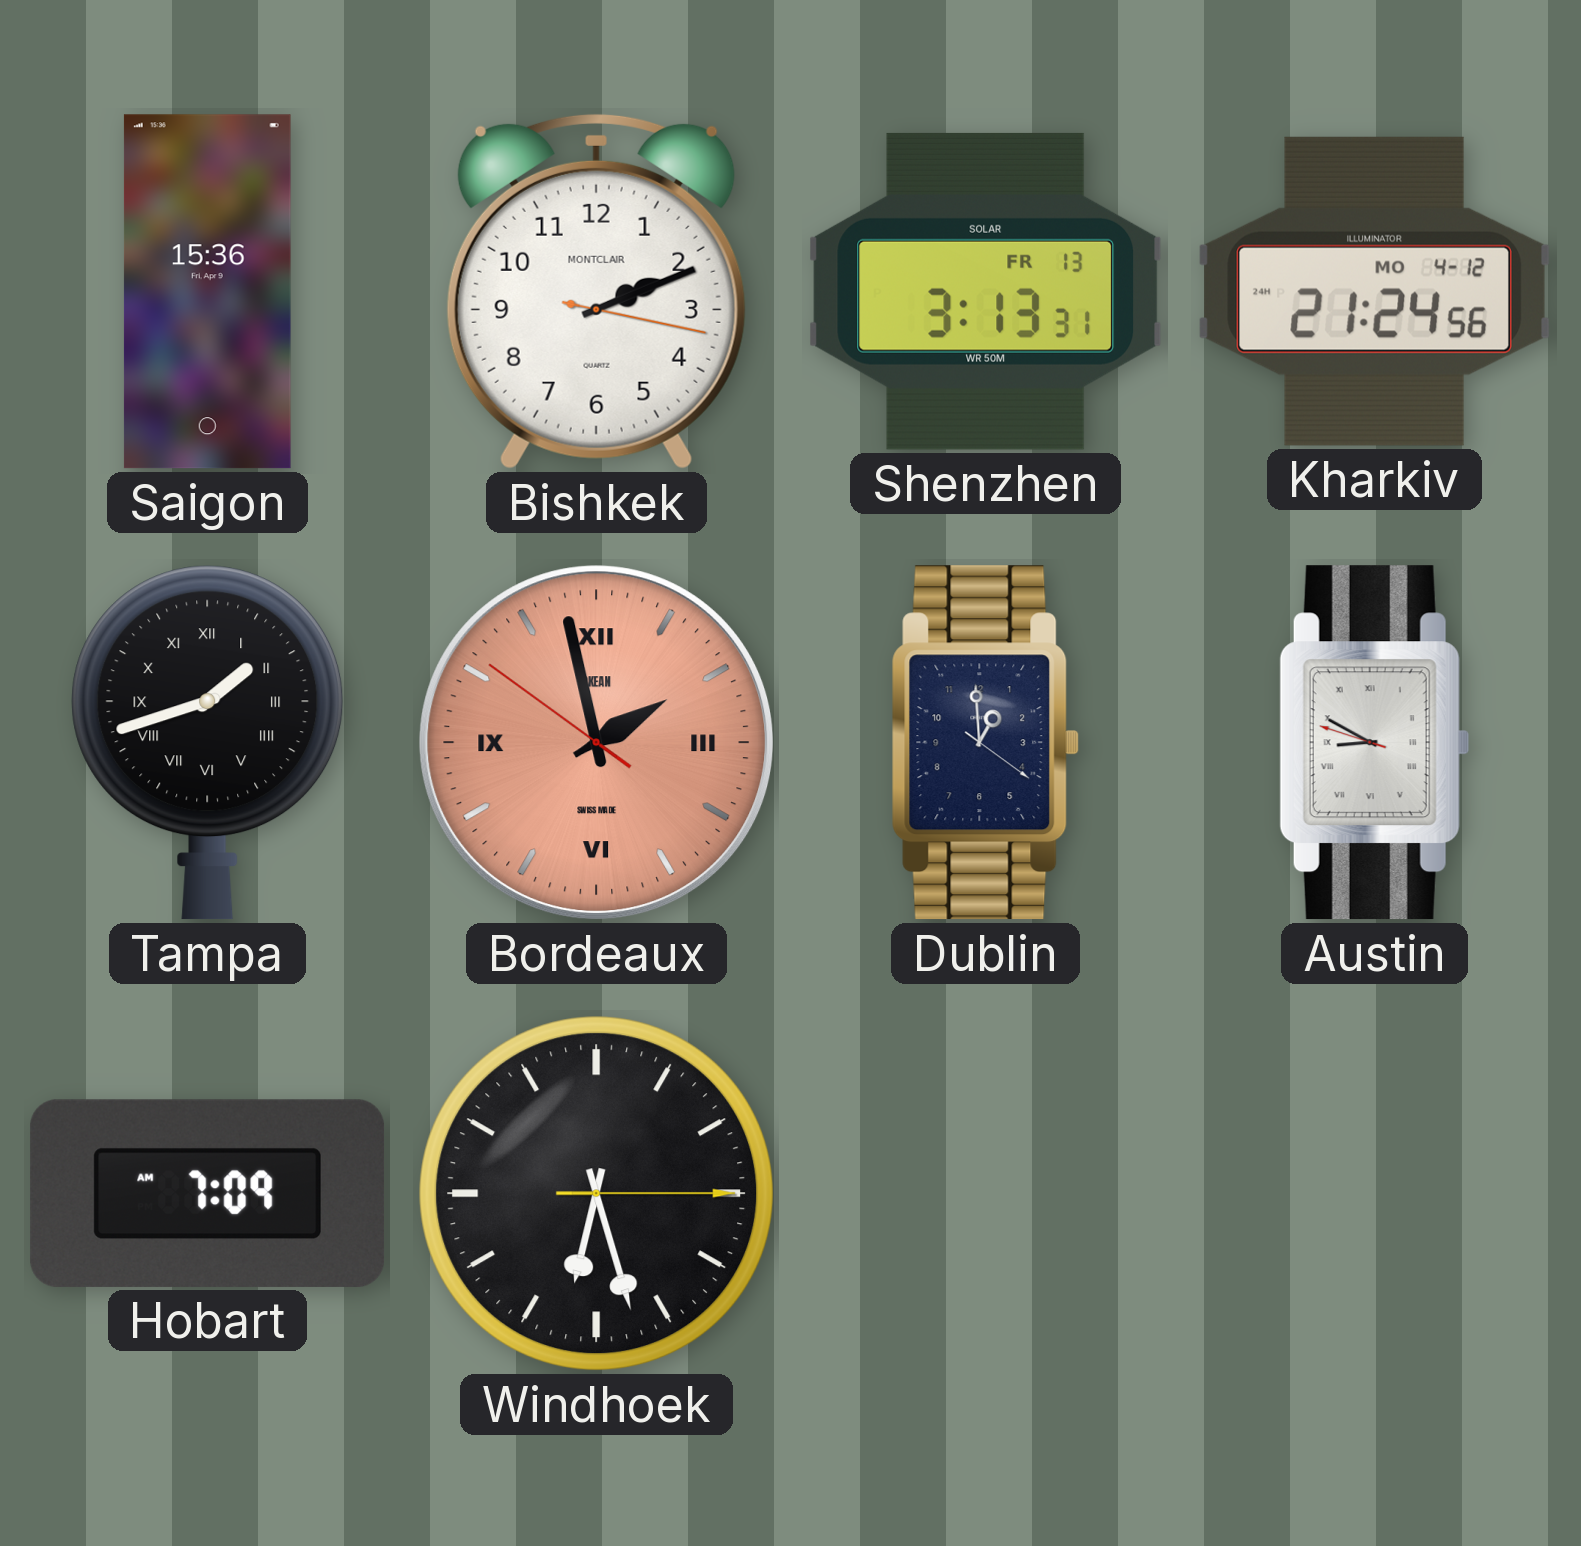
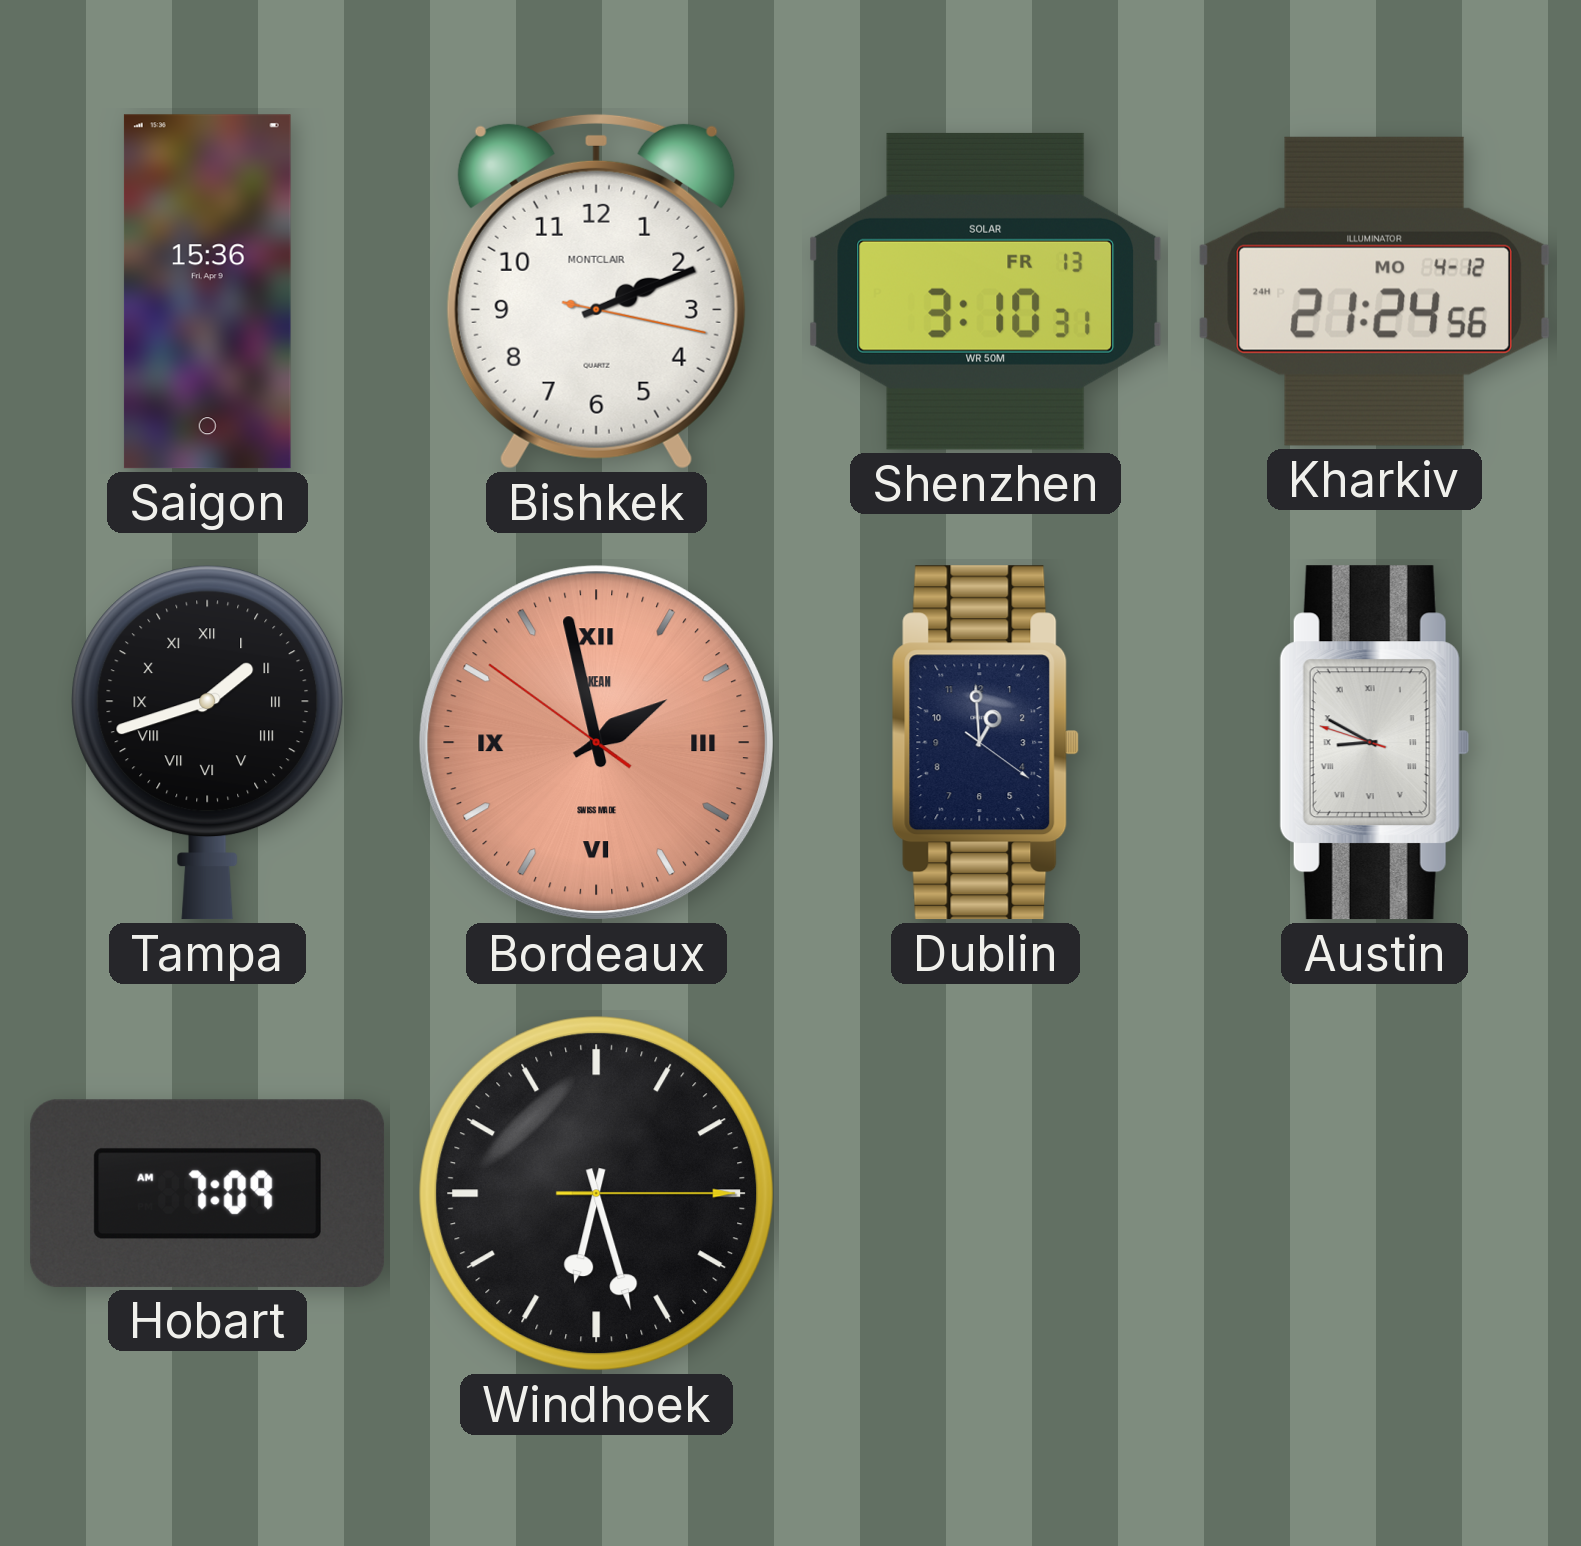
Shenzhen: 3:13 -> 3:10
